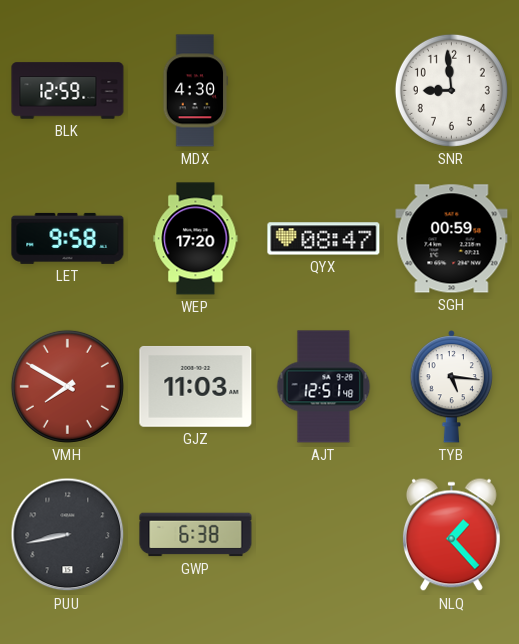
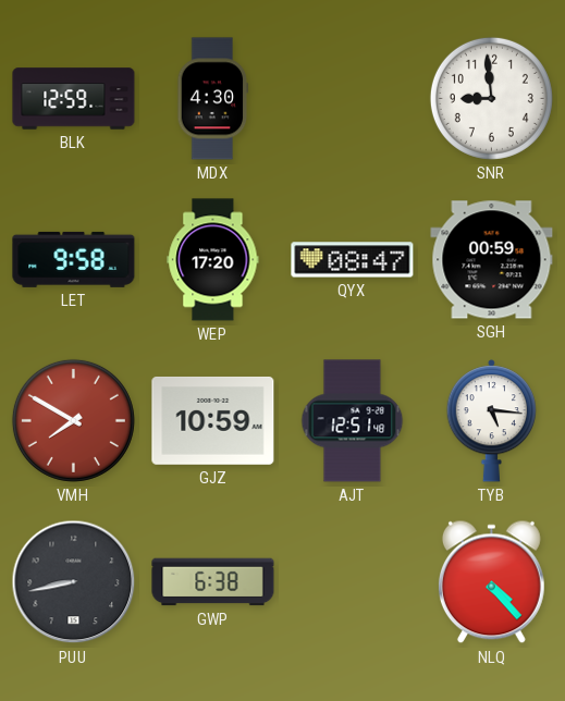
GJZ: 11:03 -> 10:59
NLQ: 1:23 -> 4:23
